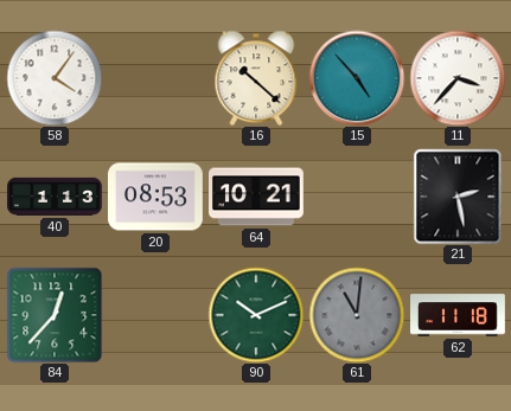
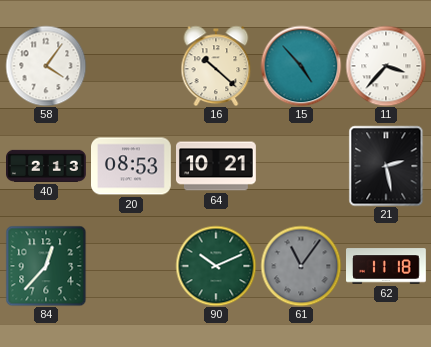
40: 1:13 -> 2:13
61: 11:01 -> 11:06
